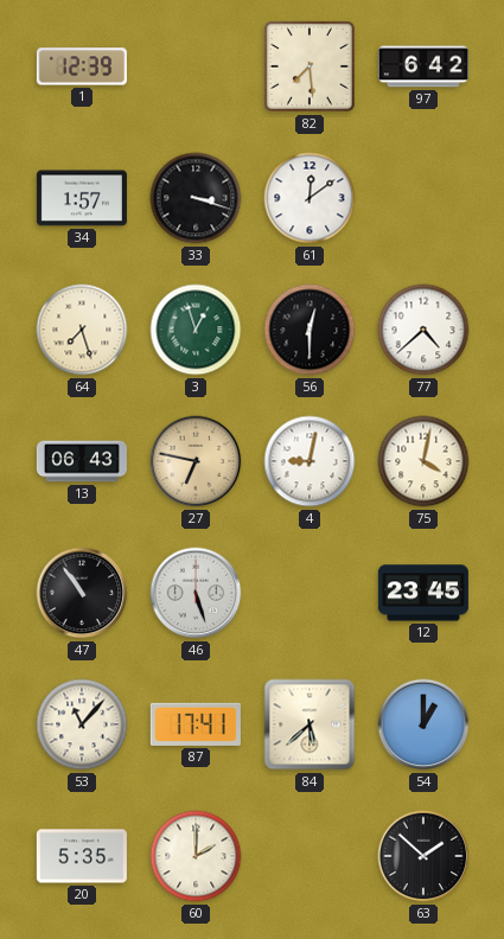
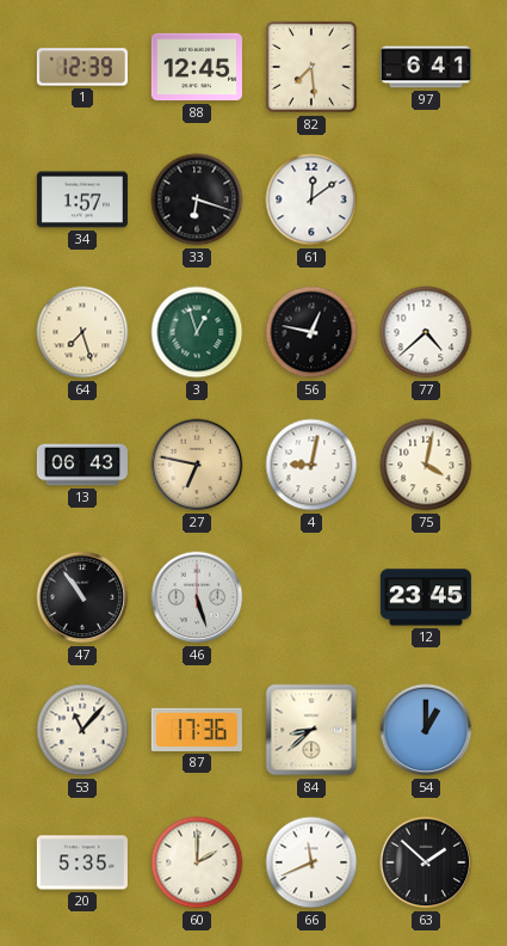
88: none -> 12:45
97: 6:42 -> 6:41
33: 3:18 -> 6:18
56: 12:30 -> 12:47
87: 17:41 -> 17:36
84: 5:38 -> 8:38
66: none -> 11:41
